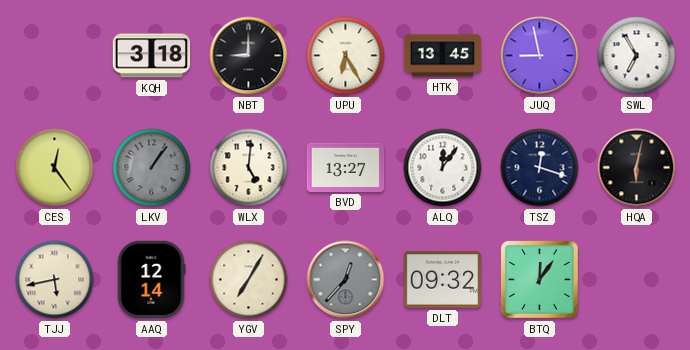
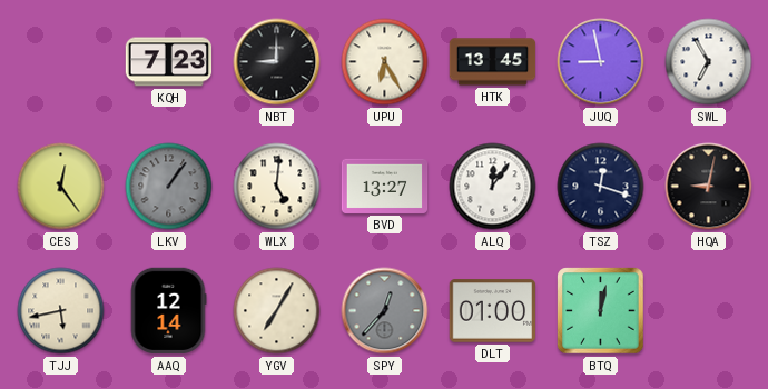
KQH: 3:18 -> 7:23
HQA: 6:02 -> 9:02
DLT: 09:32 -> 01:00
BTQ: 12:06 -> 12:02
